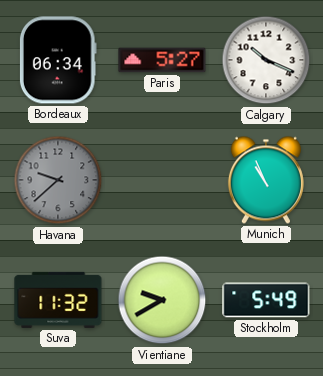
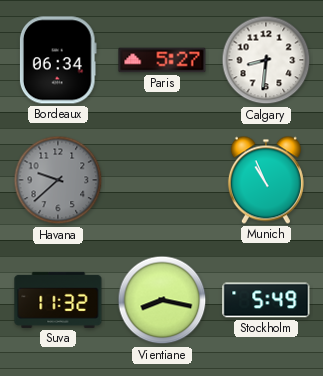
Calgary: 10:19 -> 8:31
Vientiane: 9:40 -> 8:17
